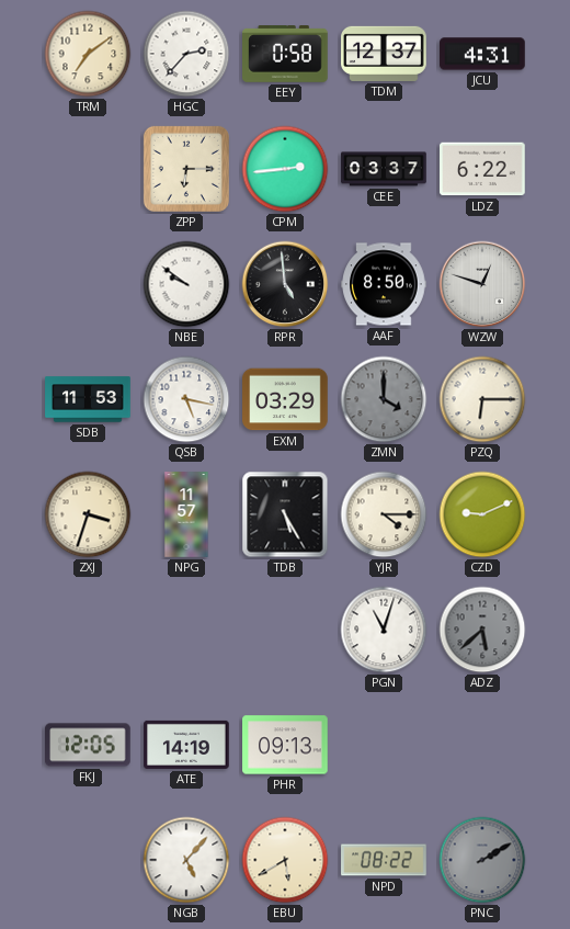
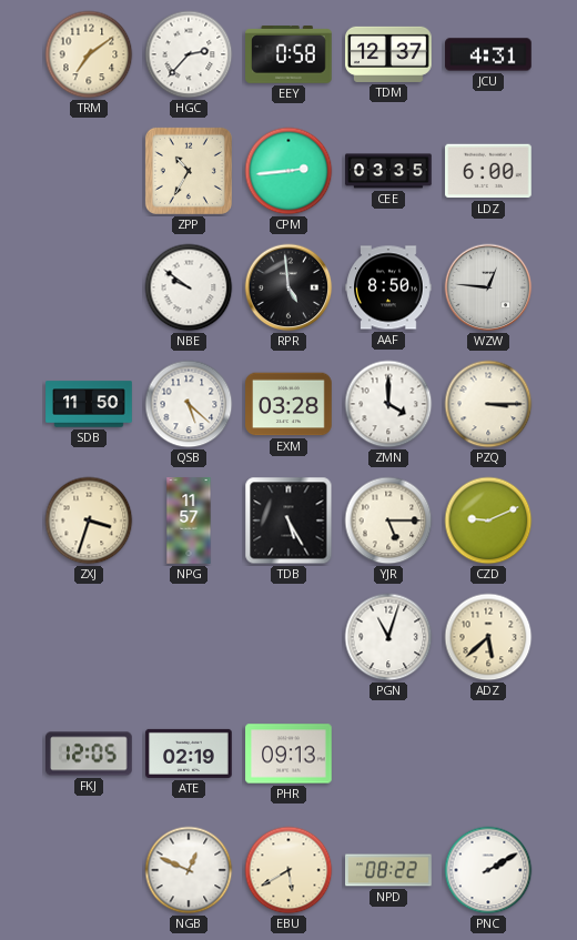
ZPP: 6:15 -> 10:35
CEE: 03:37 -> 03:35
LDZ: 6:22 -> 6:00
WZW: 12:48 -> 12:46
SDB: 11:53 -> 11:50
QSB: 5:17 -> 5:22
EXM: 03:29 -> 03:28
ZMN dial: grey -> white
PZQ: 6:15 -> 3:15
YJR: 4:15 -> 5:15
ADZ dial: grey -> cream
ATE: 14:19 -> 02:19
NGB: 5:07 -> 12:49
PNC dial: grey -> white
